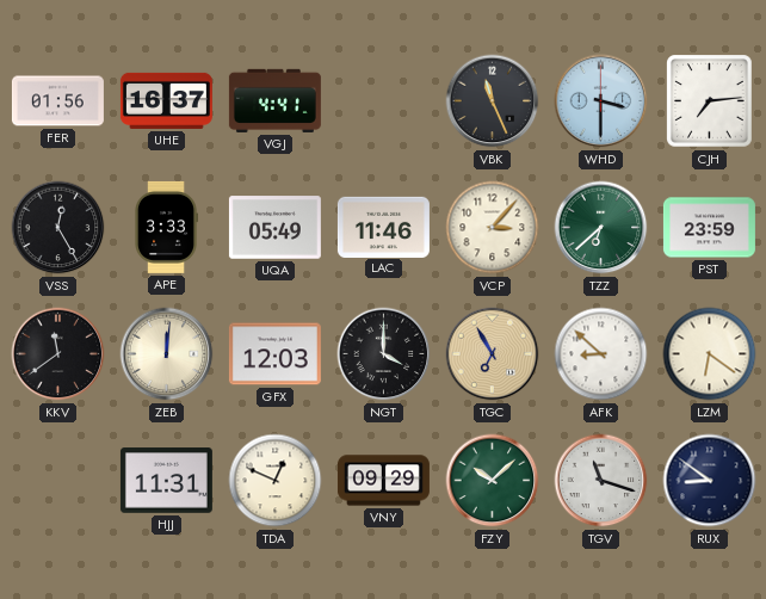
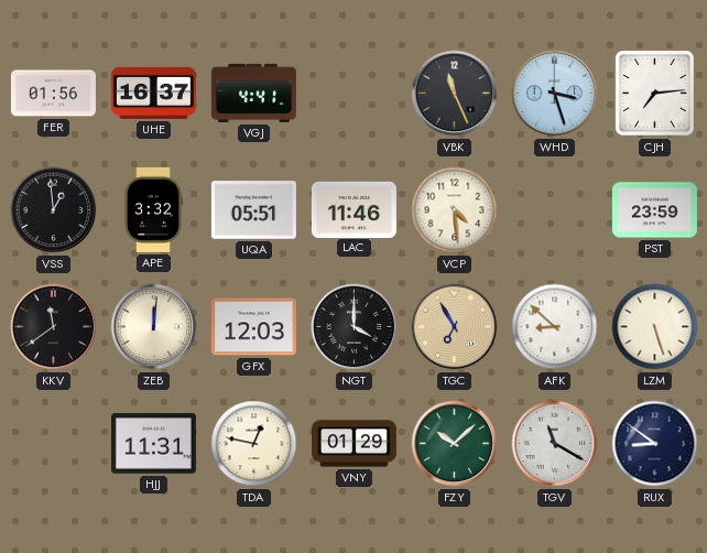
WHD: 3:30 -> 3:27
VSS: 12:25 -> 12:59
APE: 3:33 -> 3:32
UQA: 05:49 -> 05:51
VCP: 3:07 -> 4:29
TZZ: 6:38 -> none
LZM: 6:21 -> 5:27
TDA: 12:49 -> 12:47
VNY: 09:29 -> 01:29
TGV: 11:18 -> 11:20
